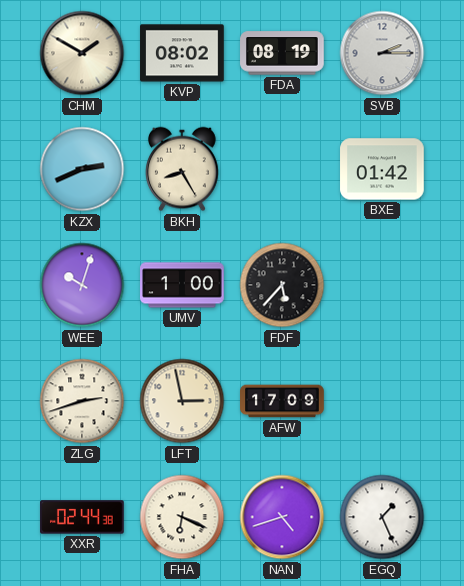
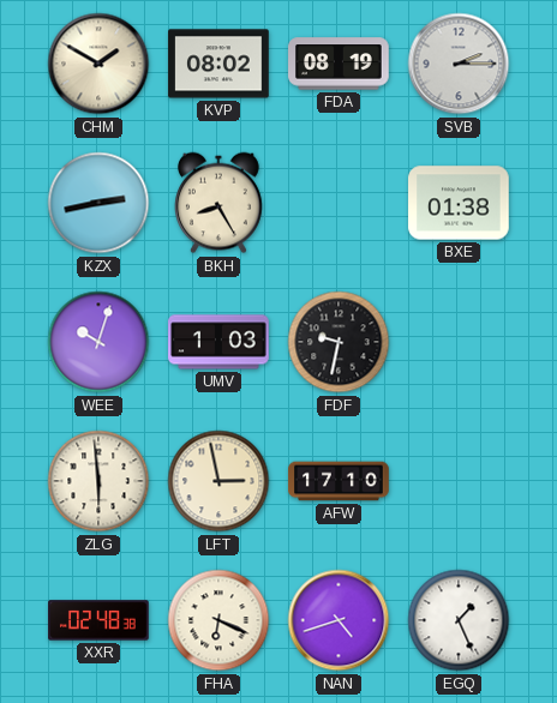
KZX: 2:41 -> 2:43
BXE: 01:42 -> 01:38
UMV: 1:00 -> 1:03
FDF: 5:37 -> 9:32
ZLG: 2:42 -> 5:59
AFW: 17:09 -> 17:10
XXR: 02:44 -> 02:48
